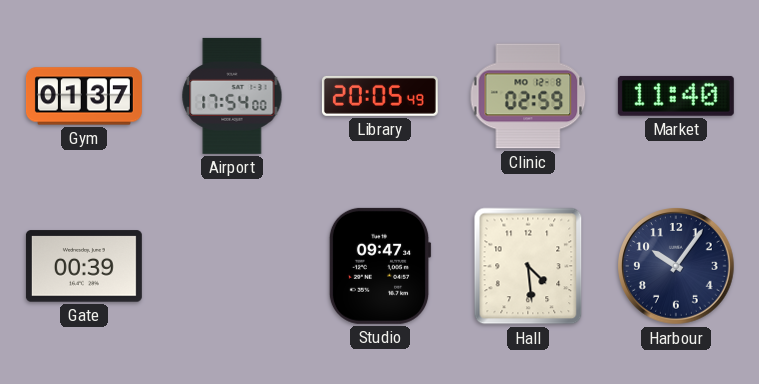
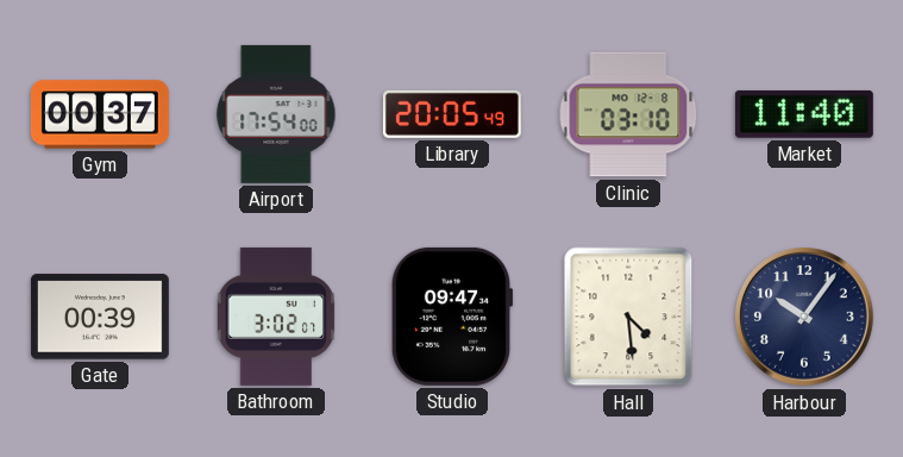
Gym: 01:37 -> 00:37
Clinic: 02:59 -> 03:10
Bathroom: none -> 3:02
